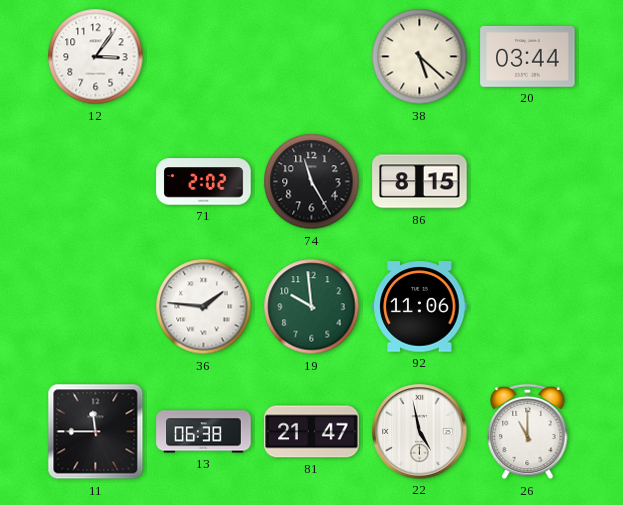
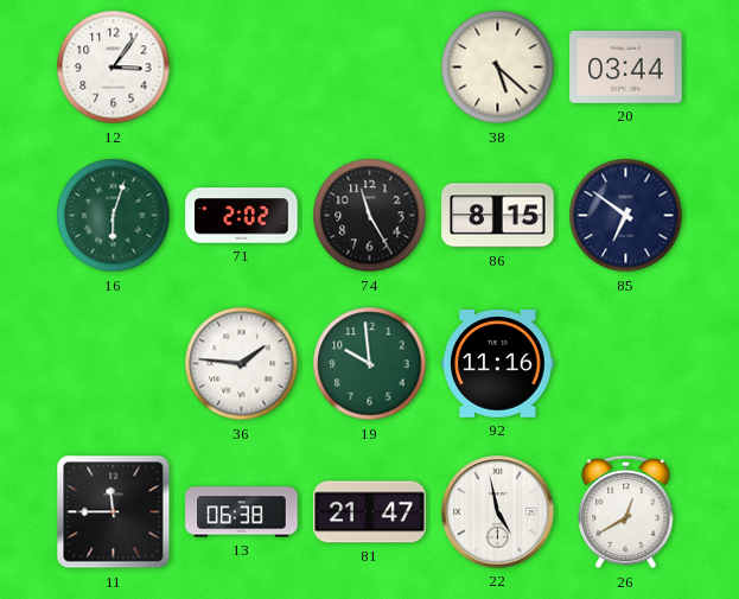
16: none -> 6:03
85: none -> 6:51
92: 11:06 -> 11:16
26: 11:00 -> 12:40
